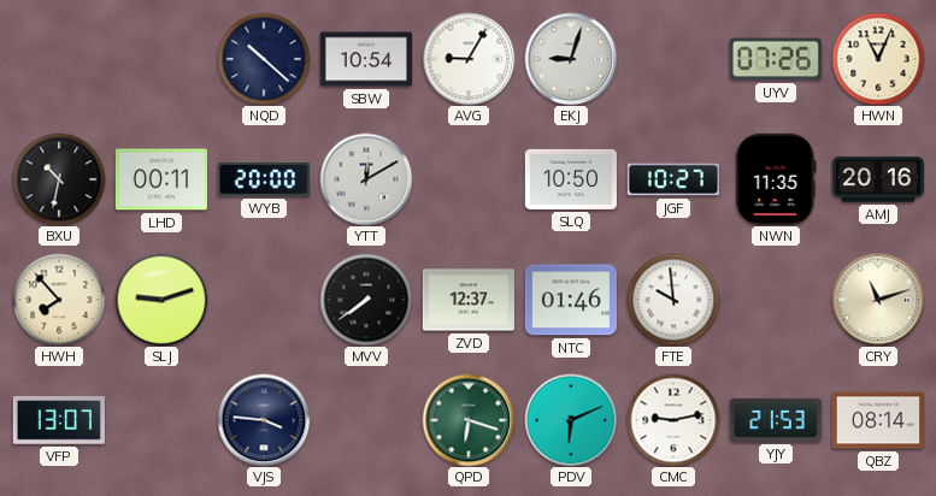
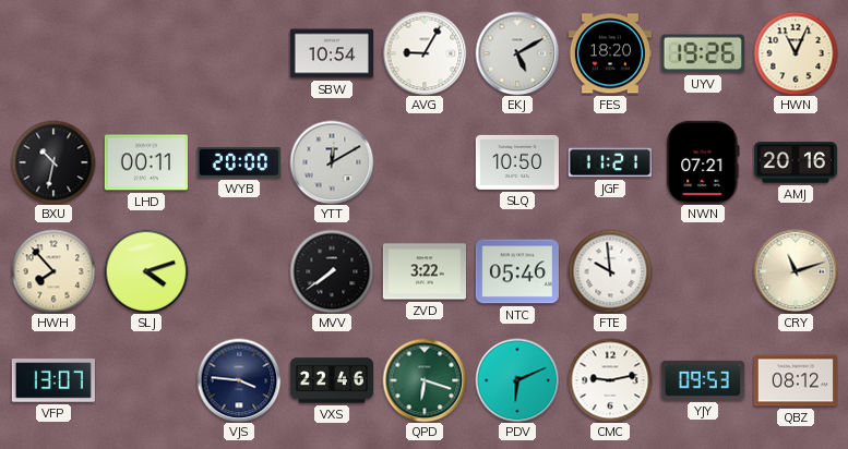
NQD: 10:22 -> none
EKJ: 9:03 -> 5:10
FES: none -> 18:20
UYV: 07:26 -> 19:26
JGF: 10:27 -> 11:21
NWN: 11:35 -> 07:21
SLJ: 9:12 -> 4:12
ZVD: 12:37 -> 3:22
NTC: 01:46 -> 05:46
VXS: none -> 22:46
YJY: 21:53 -> 09:53
QBZ: 08:14 -> 08:12
